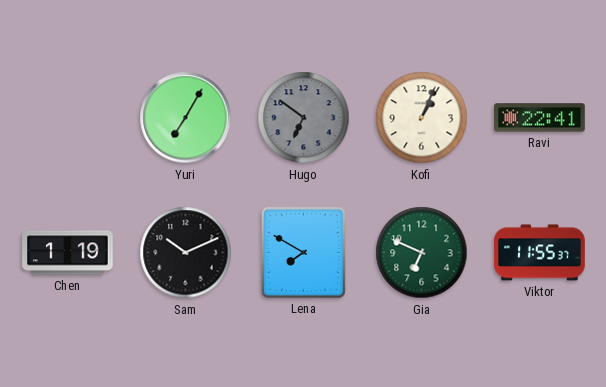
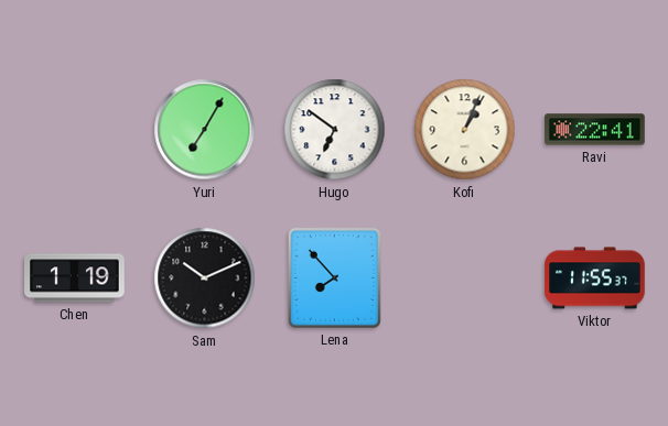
Hugo dial: grey -> white
Lena: 7:50 -> 7:53
Gia: 6:49 -> none
